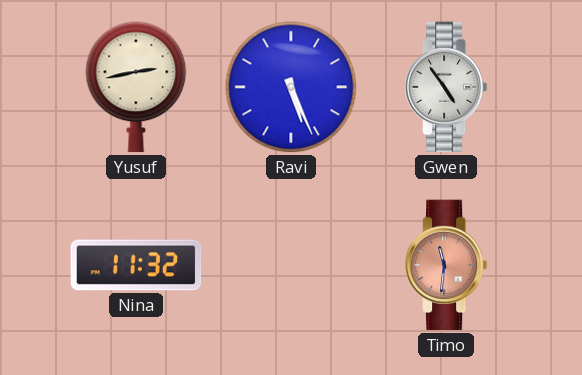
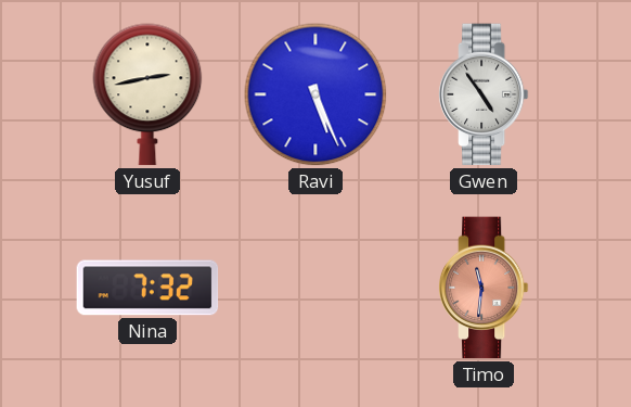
Nina: 11:32 -> 7:32
